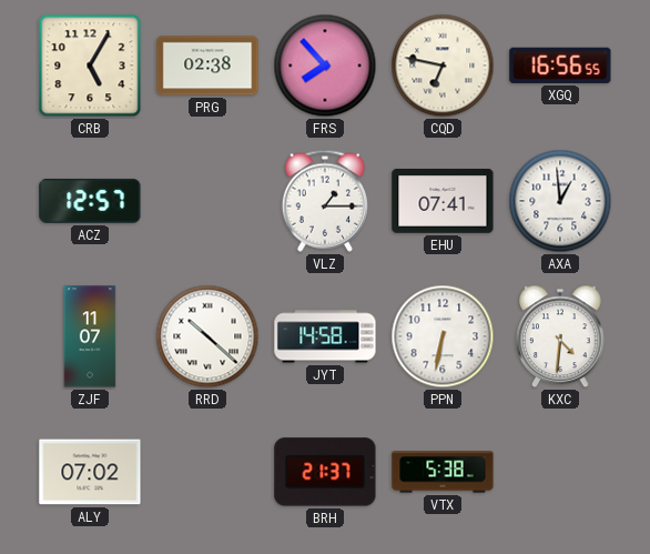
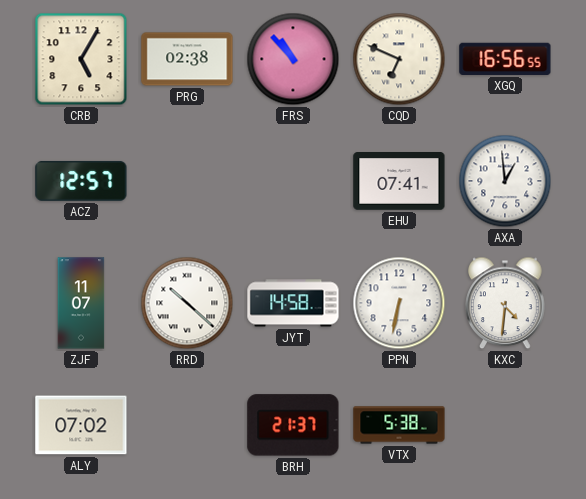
FRS: 7:53 -> 10:53
CQD: 6:47 -> 6:49
VLZ: 1:15 -> none
